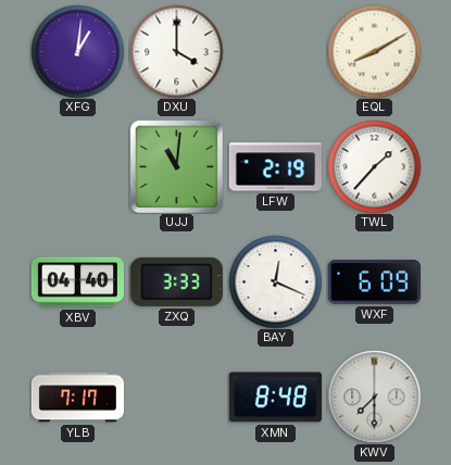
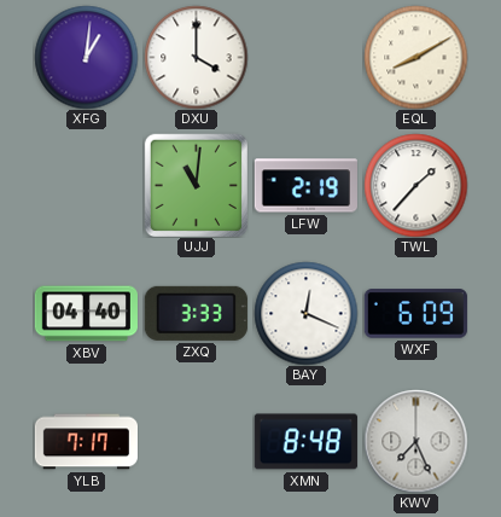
KWV: 7:30 -> 7:26
